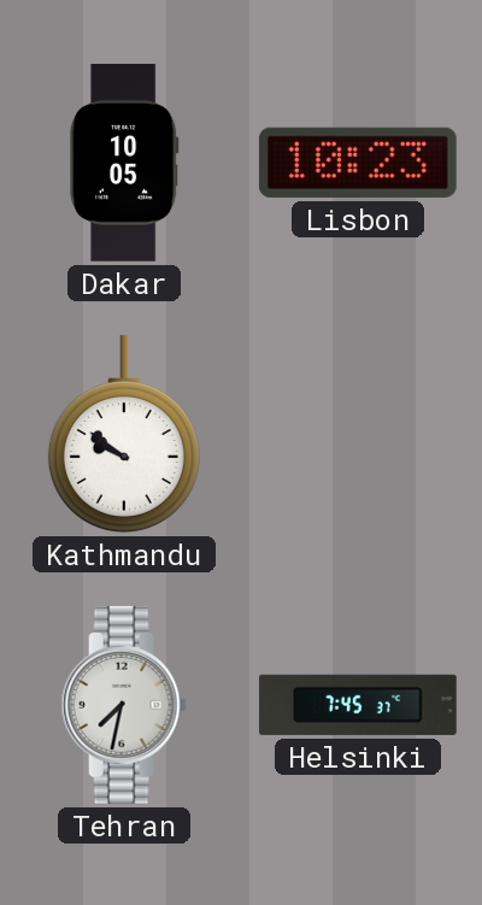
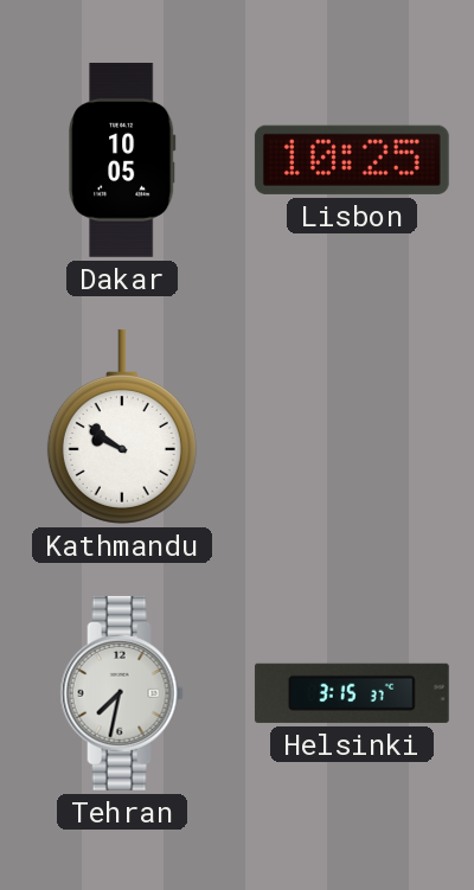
Lisbon: 10:23 -> 10:25
Helsinki: 7:45 -> 3:15
